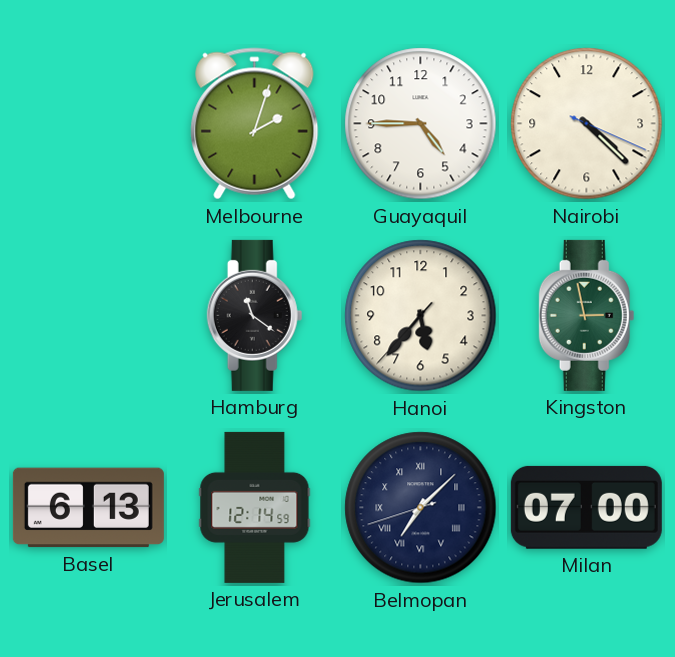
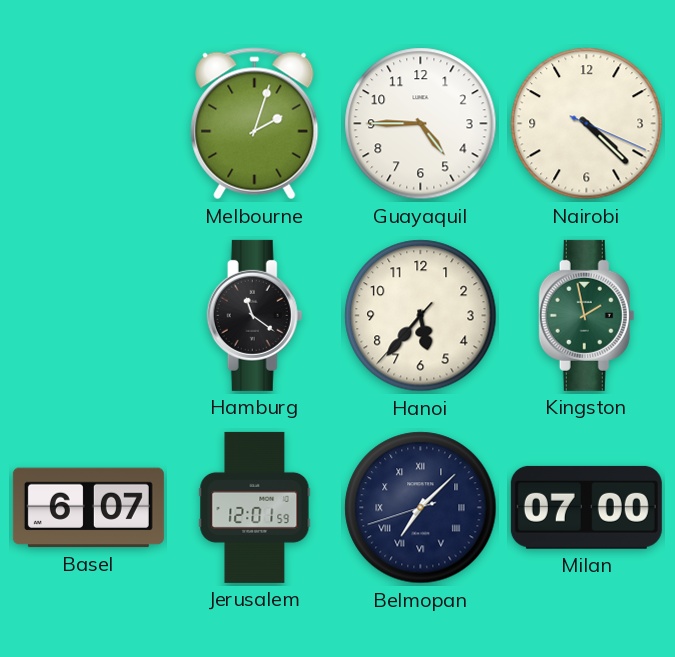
Kingston: 2:58 -> 1:58
Basel: 6:13 -> 6:07
Jerusalem: 12:14 -> 12:01
